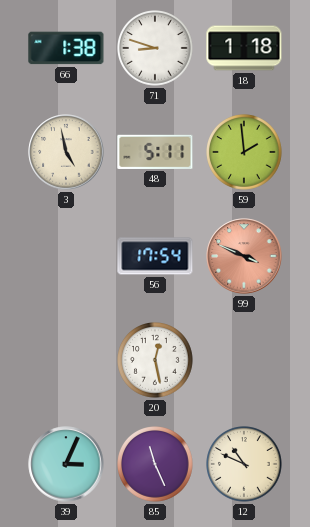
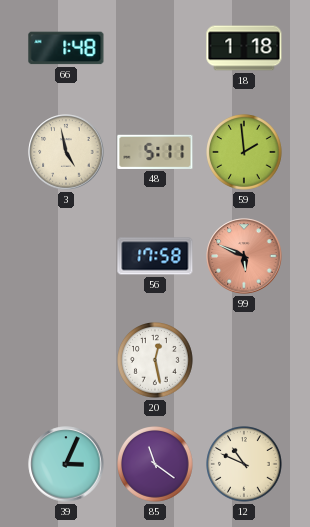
66: 1:38 -> 1:48
71: 8:48 -> none
56: 17:54 -> 17:58
99: 3:49 -> 5:49
85: 11:26 -> 11:21
